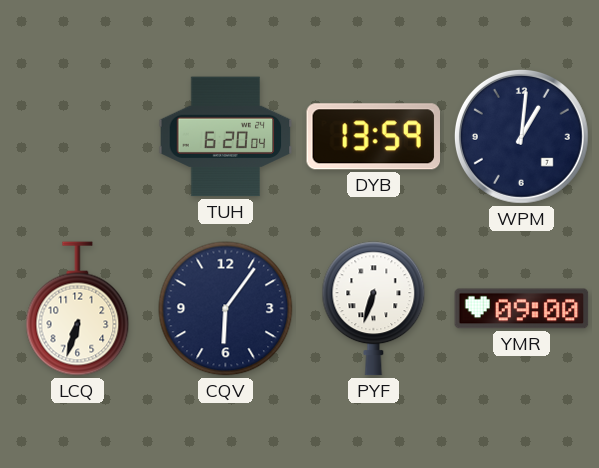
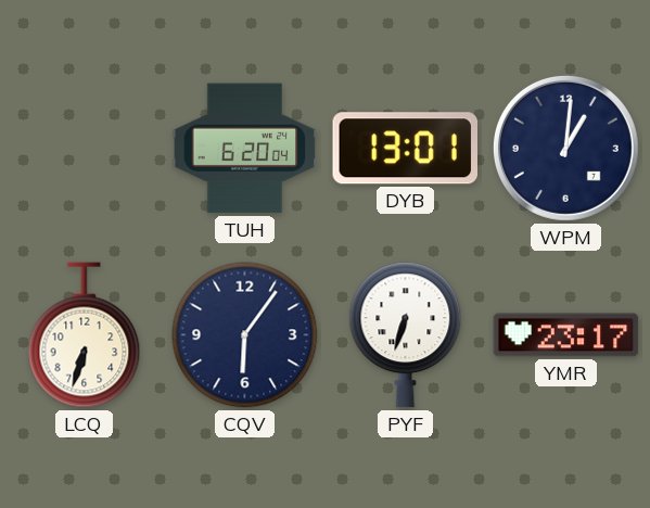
DYB: 13:59 -> 13:01
YMR: 09:00 -> 23:17
